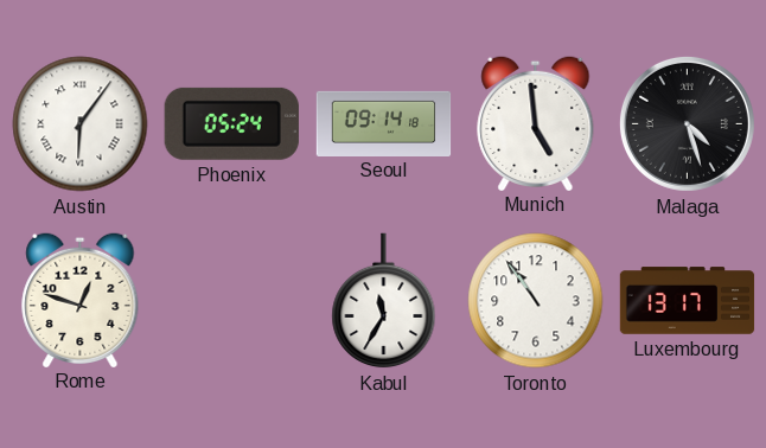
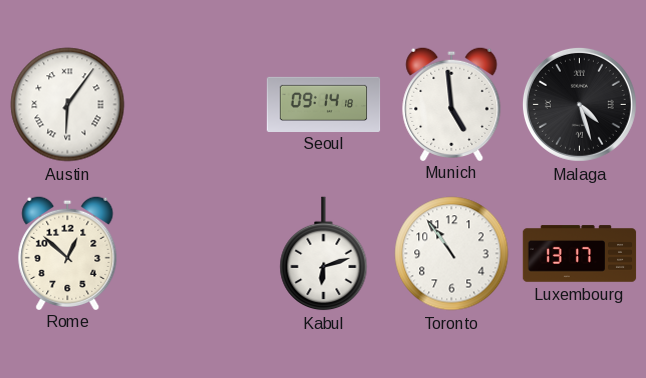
Phoenix: 05:24 -> none
Rome: 12:48 -> 12:52
Kabul: 11:35 -> 6:12
